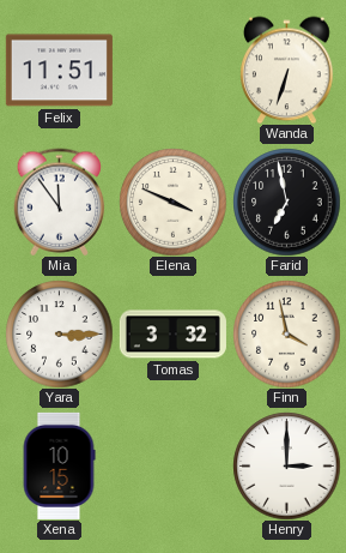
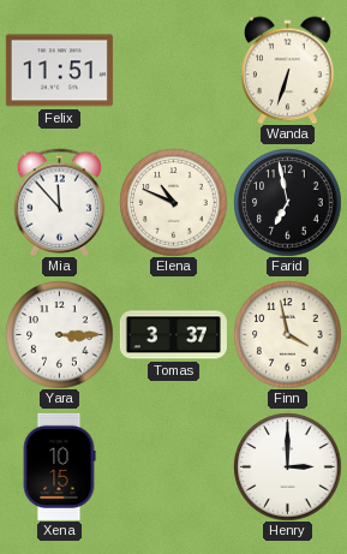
Mia: 11:54 -> 11:53
Elena: 3:49 -> 10:49
Tomas: 3:32 -> 3:37
